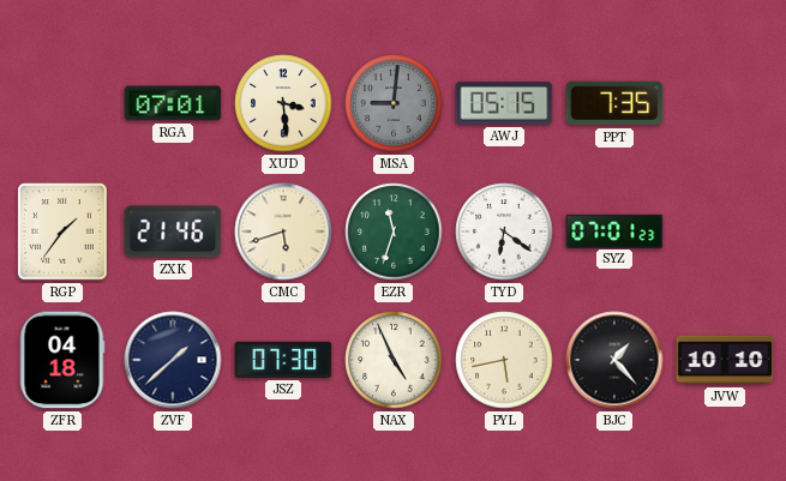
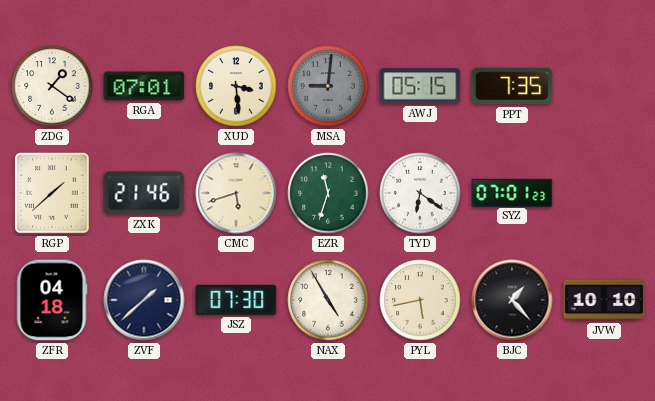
ZDG: none -> 1:21
RGP: 1:36 -> 1:38
NAX: 4:56 -> 4:55
